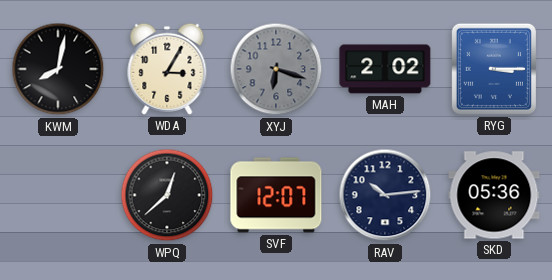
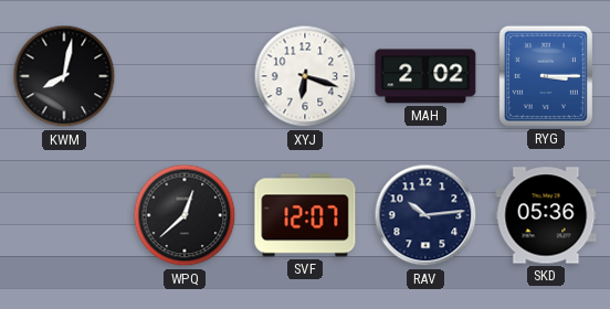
WDA: 3:05 -> none
XYJ dial: grey -> white
